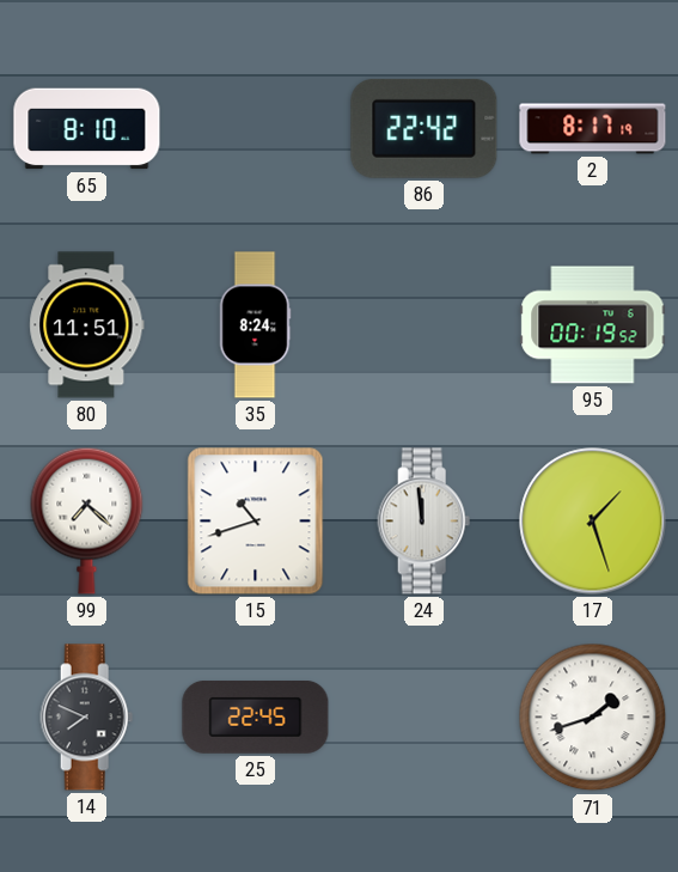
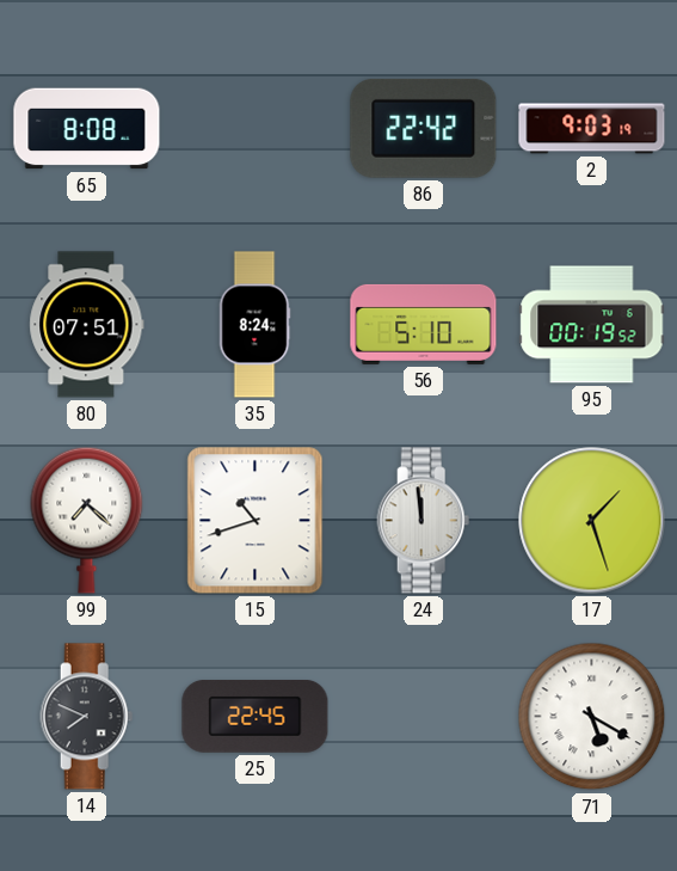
65: 8:10 -> 8:08
2: 8:17 -> 9:03
80: 11:51 -> 07:51
56: none -> 5:10
71: 1:42 -> 5:20
